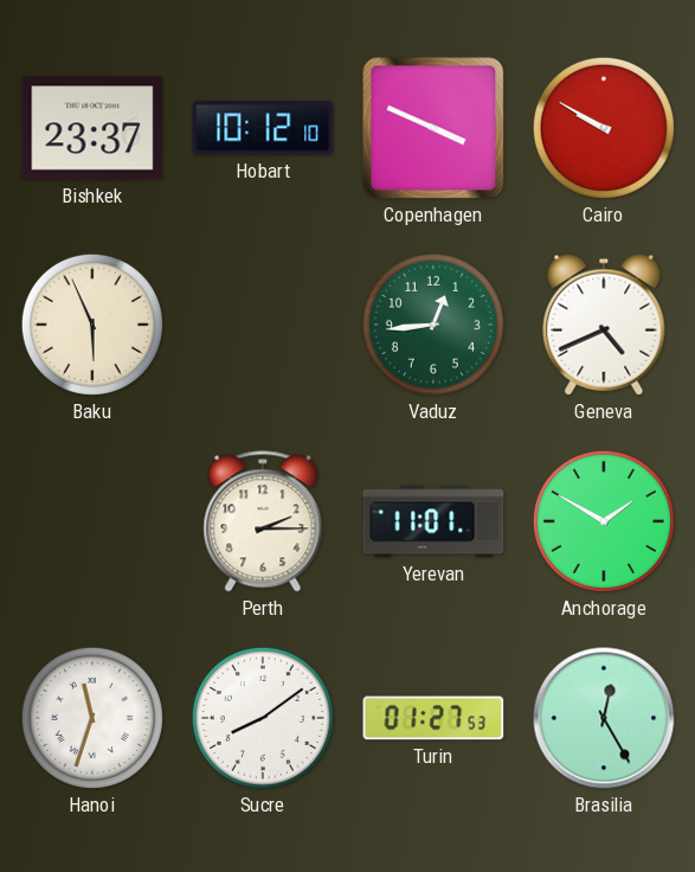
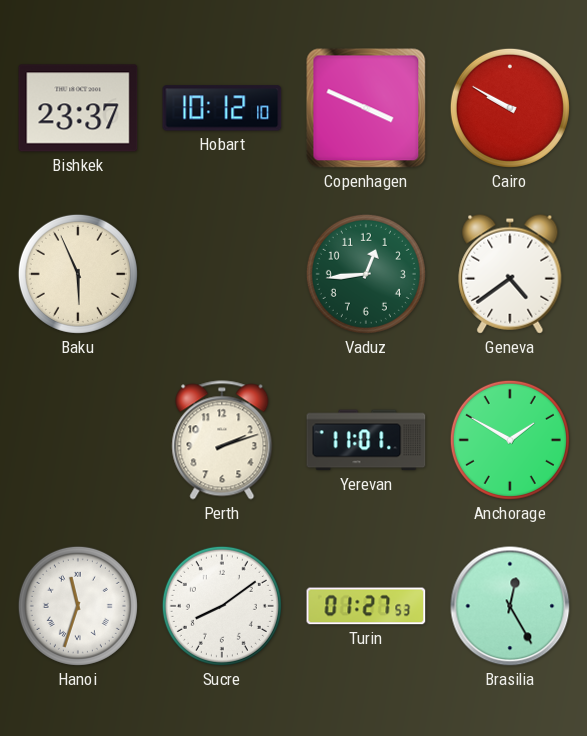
Geneva: 4:41 -> 4:39
Perth: 2:15 -> 2:12
